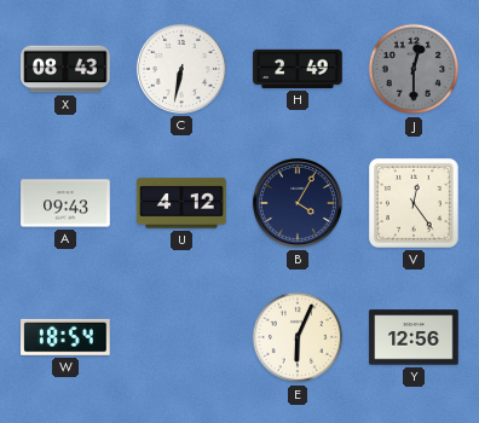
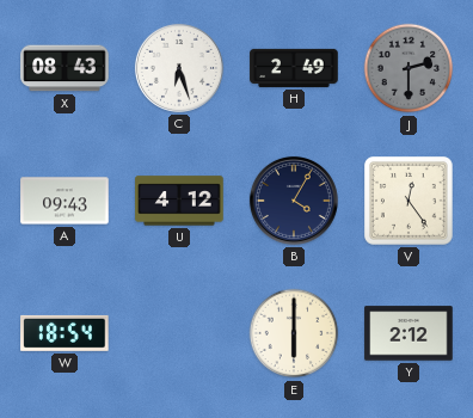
C: 6:32 -> 6:27
J: 12:30 -> 2:30
E: 6:04 -> 6:00
Y: 12:56 -> 2:12
